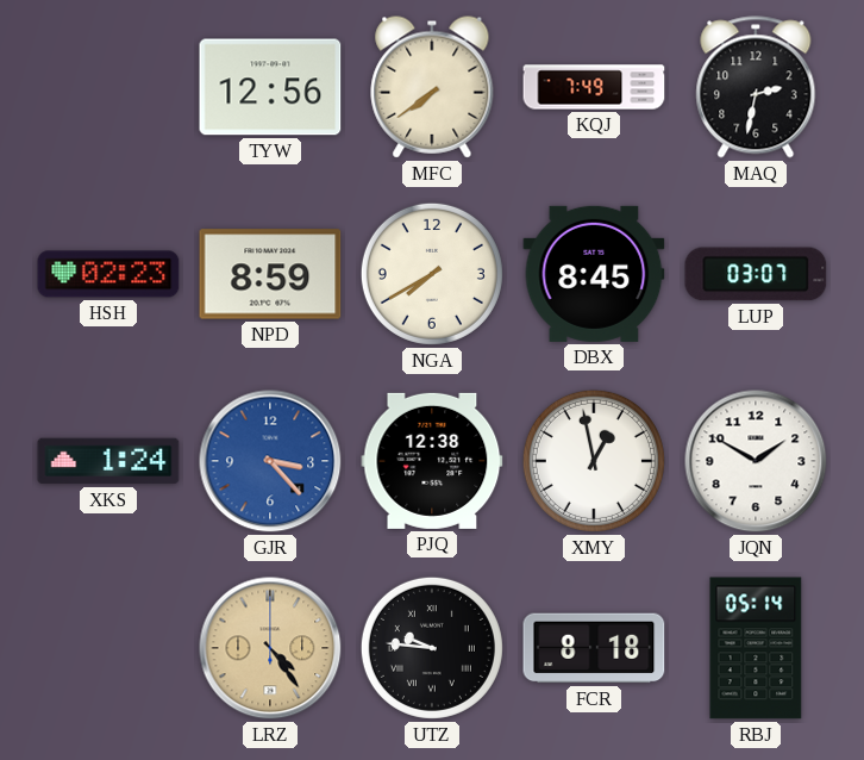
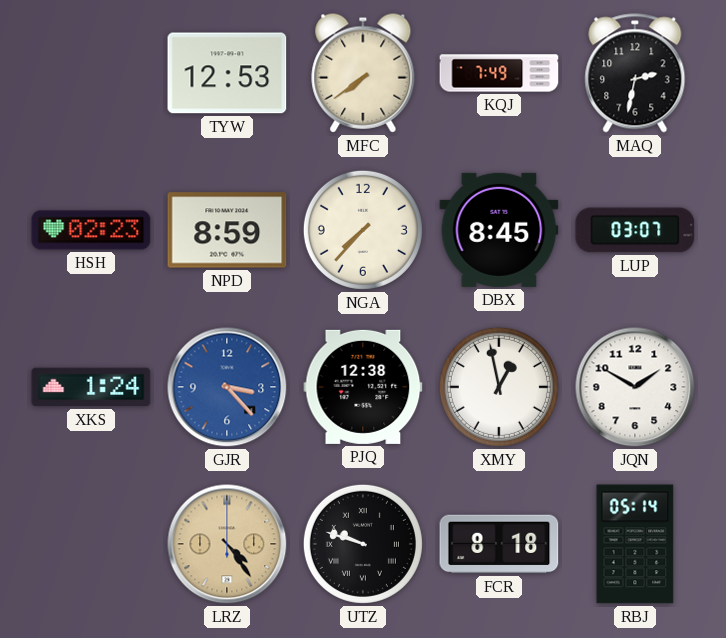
TYW: 12:56 -> 12:53
NGA: 7:40 -> 7:37
UTZ: 9:46 -> 9:48
